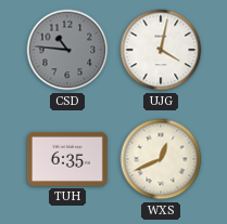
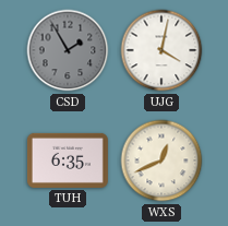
CSD: 10:46 -> 1:55
